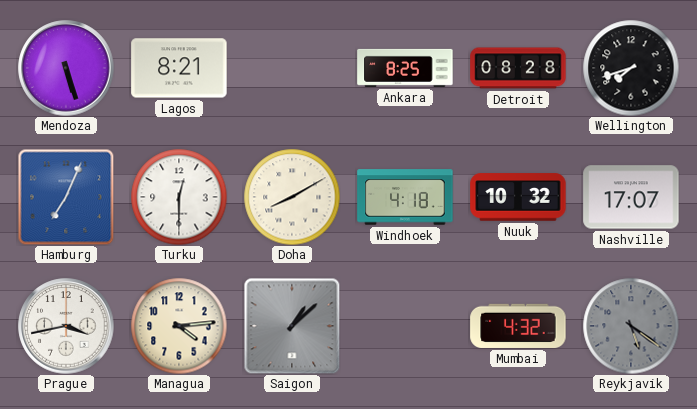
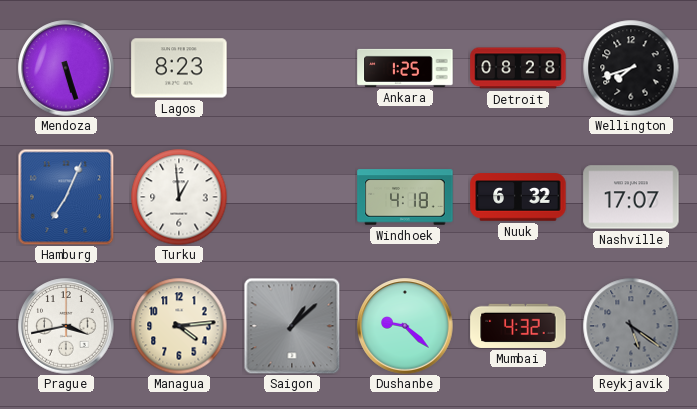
Lagos: 8:21 -> 8:23
Ankara: 8:25 -> 1:25
Turku: 12:30 -> 12:59
Doha: 8:10 -> none
Nuuk: 10:32 -> 6:32
Dushanbe: none -> 9:22
